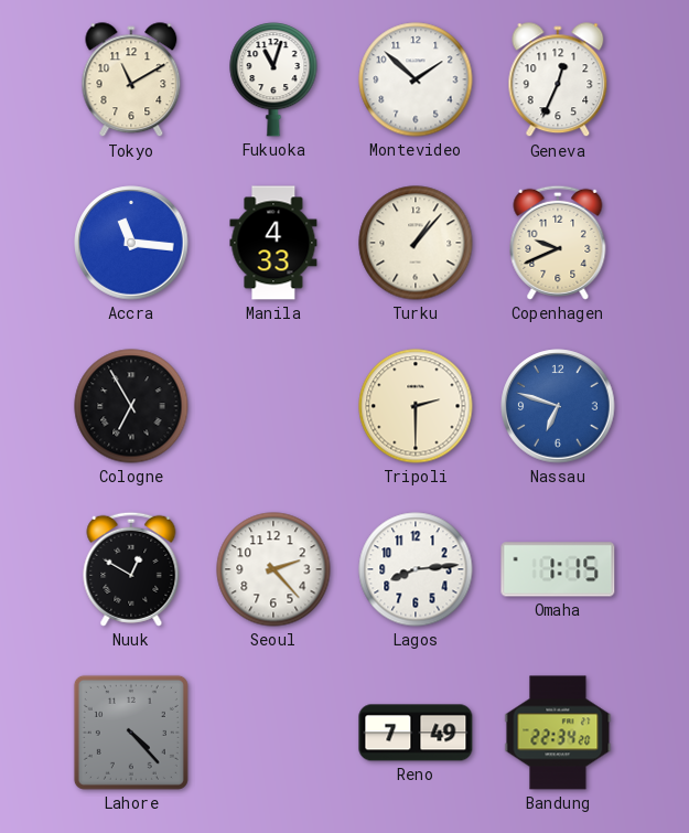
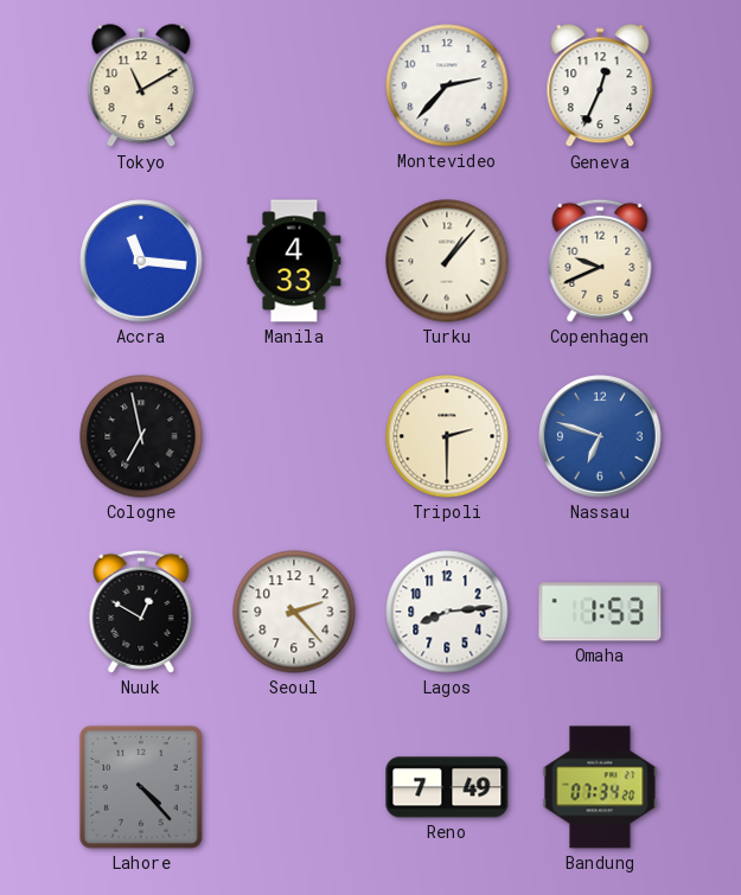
Fukuoka: 11:03 -> none
Montevideo: 1:52 -> 2:37
Cologne: 6:55 -> 6:58
Omaha: 1:15 -> 1:53
Bandung: 22:34 -> 07:34
